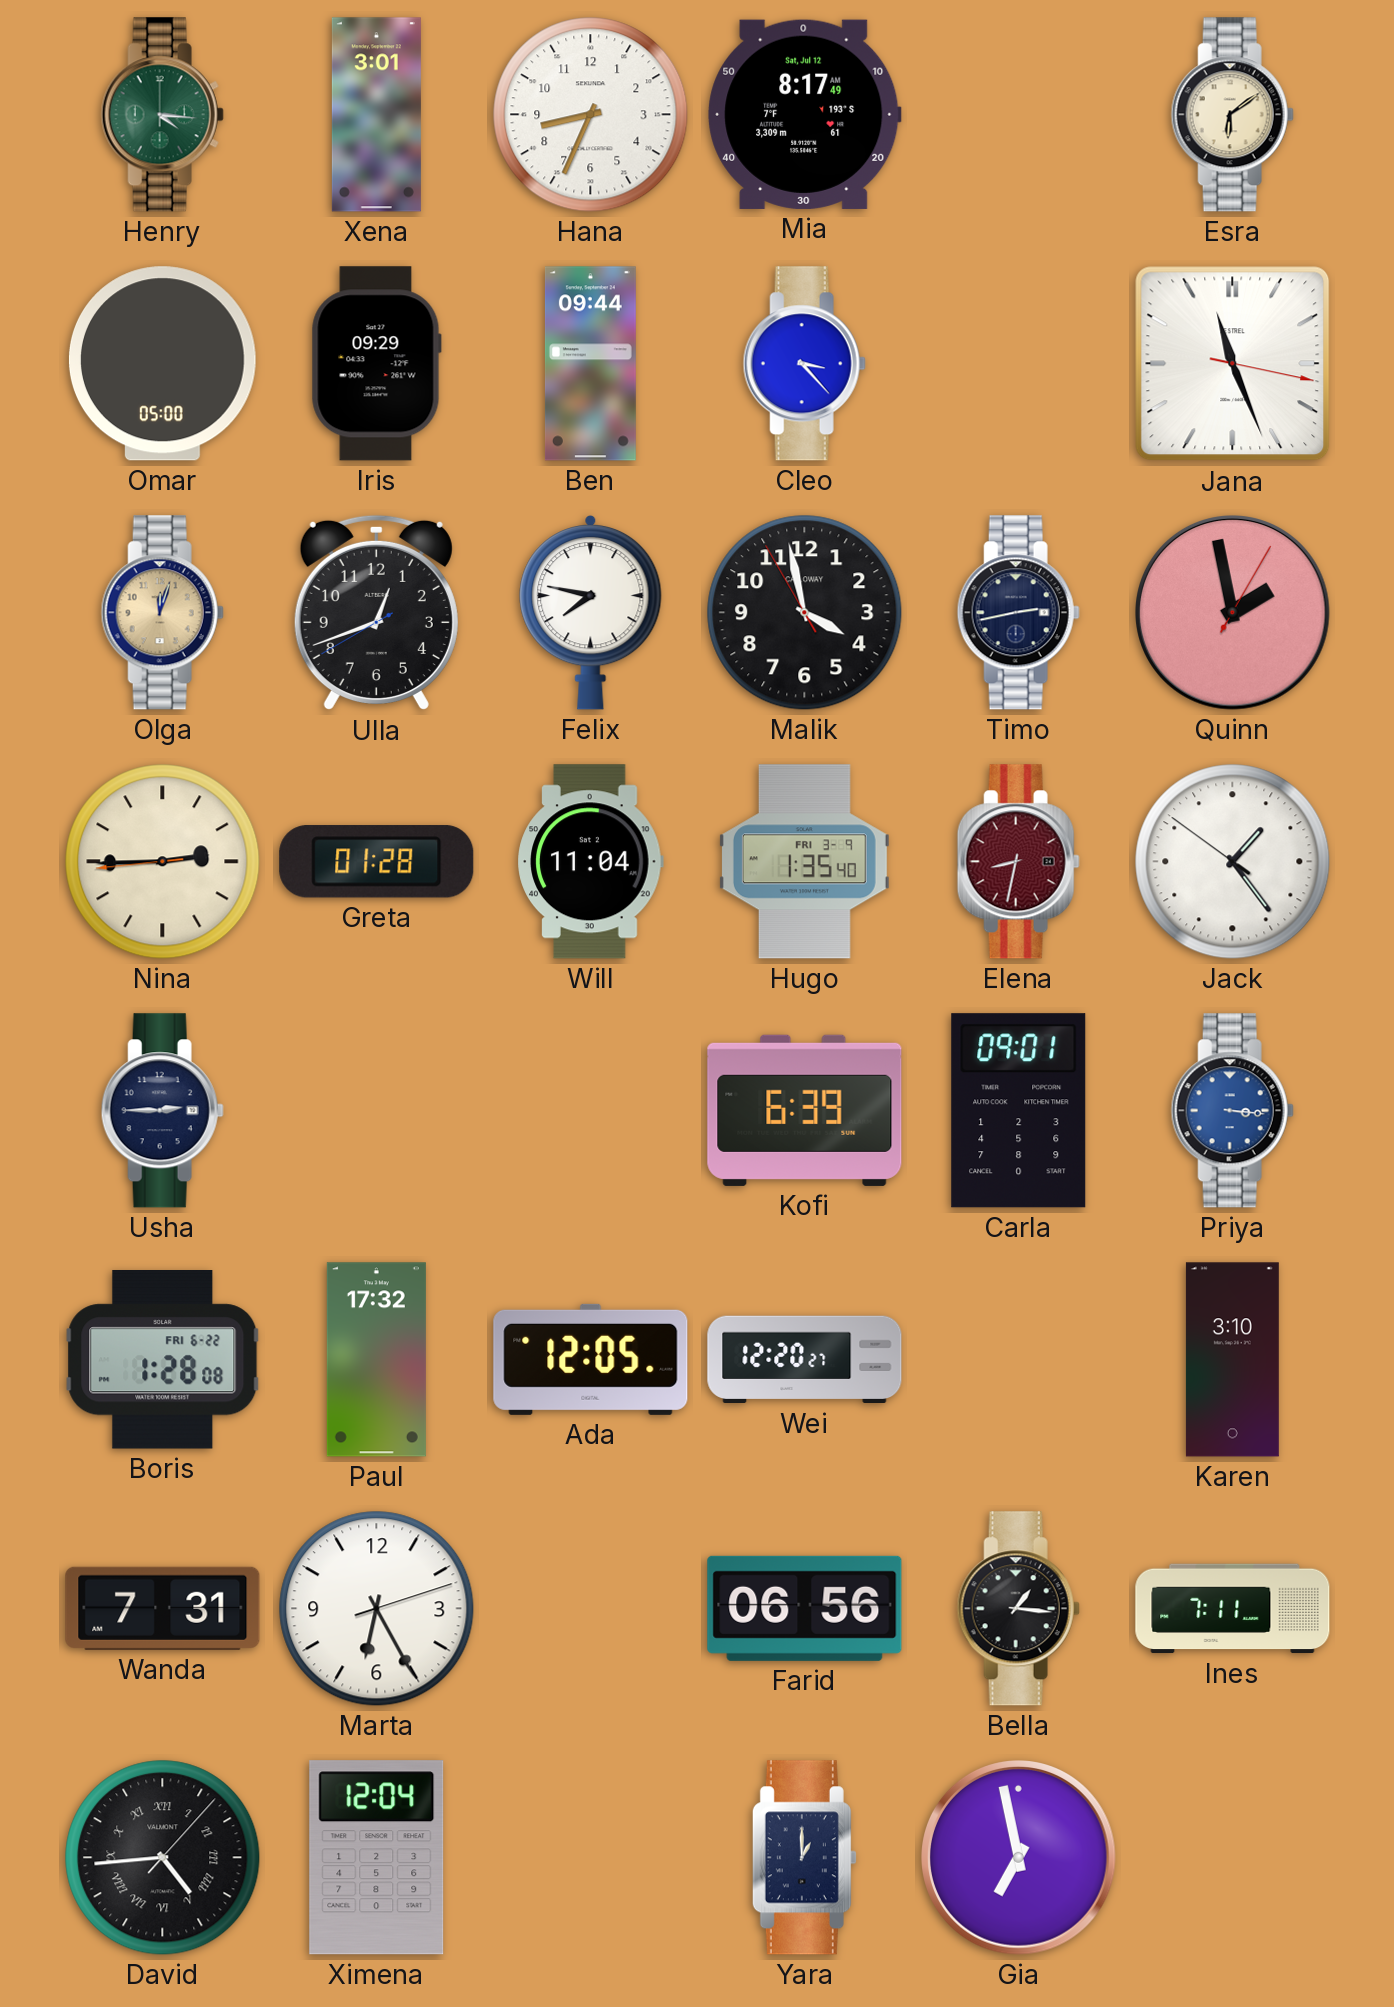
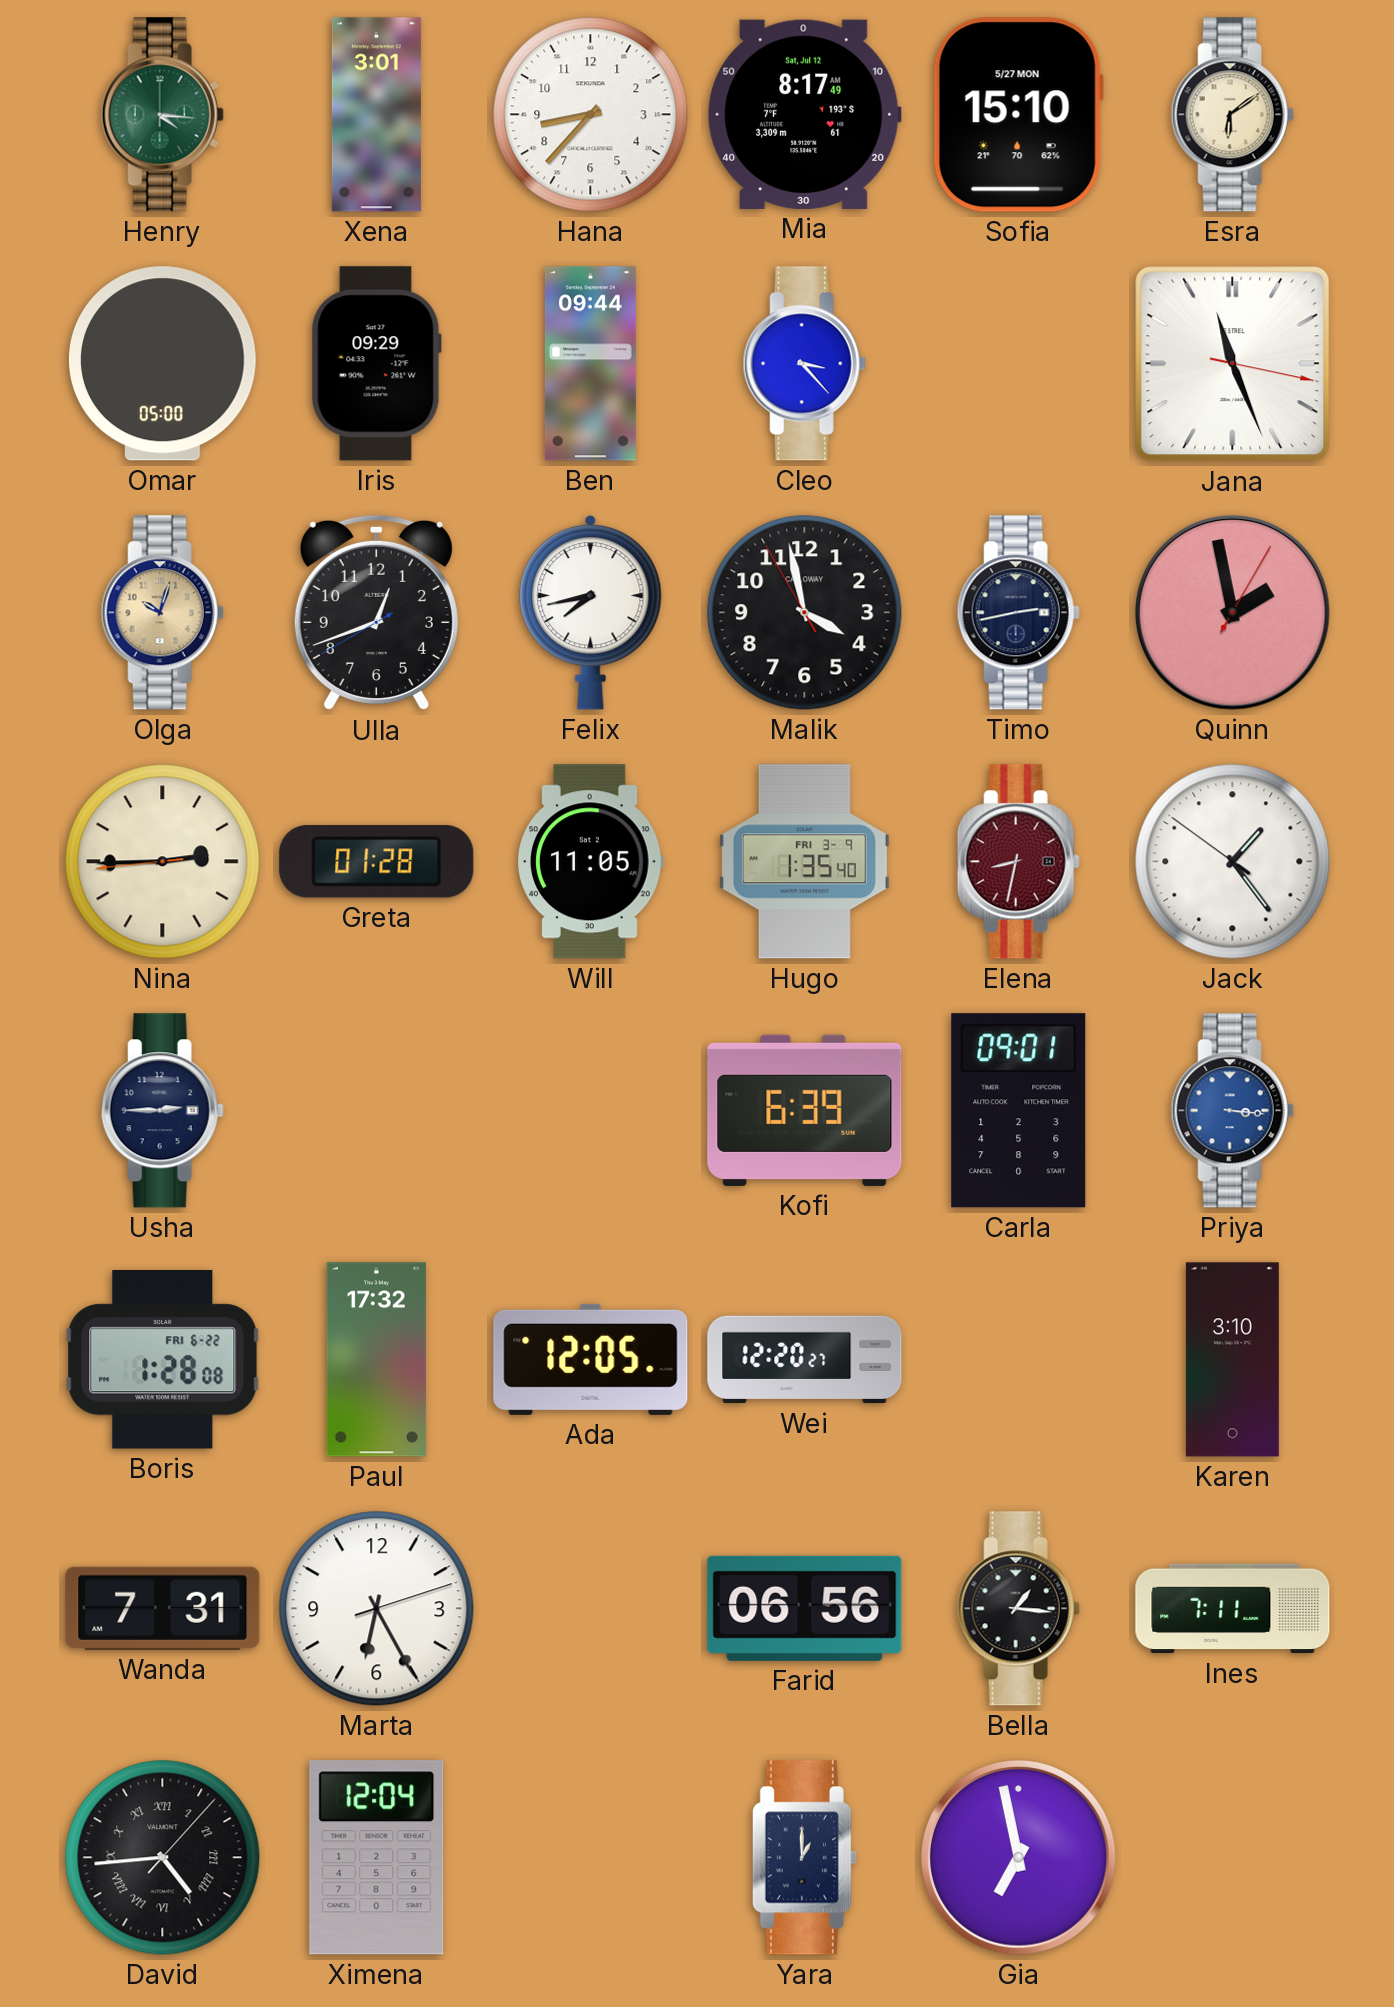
Hana: 8:34 -> 8:37
Sofia: none -> 15:10
Olga: 12:03 -> 10:03
Felix: 7:47 -> 7:43
Will: 11:04 -> 11:05
